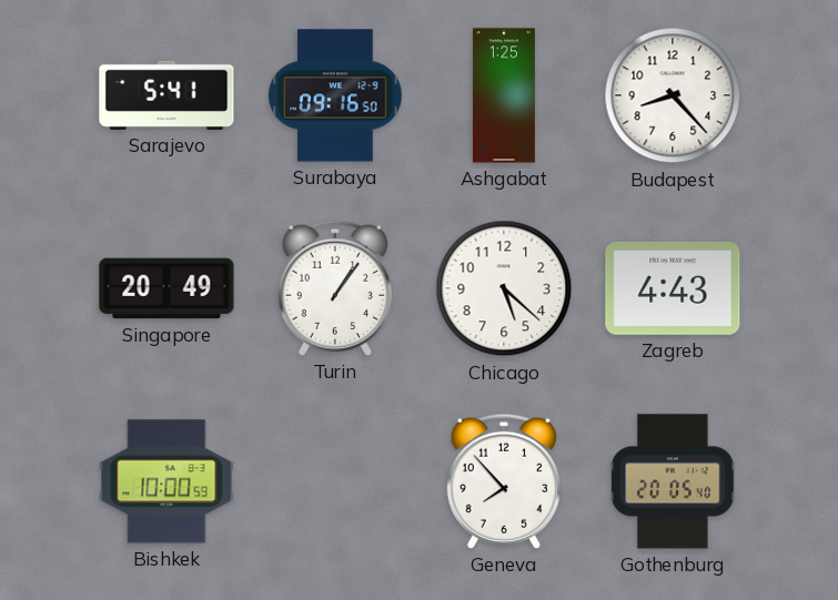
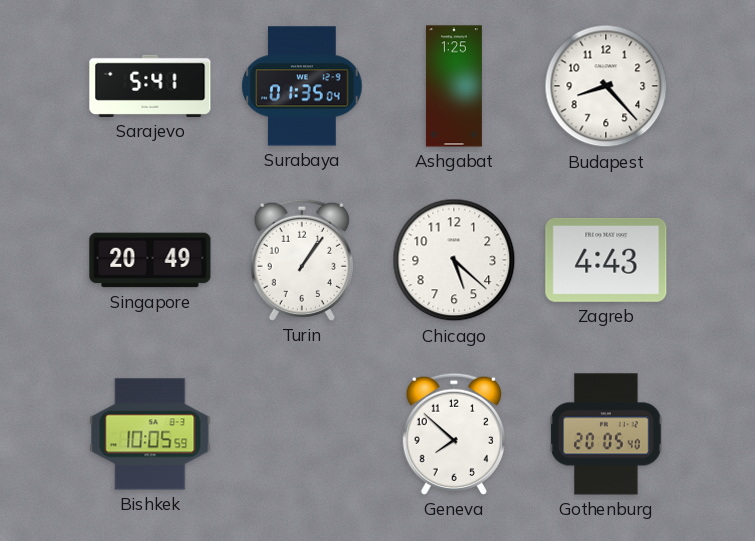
Surabaya: 09:16 -> 01:35
Bishkek: 10:00 -> 10:05
Geneva: 7:53 -> 7:52
